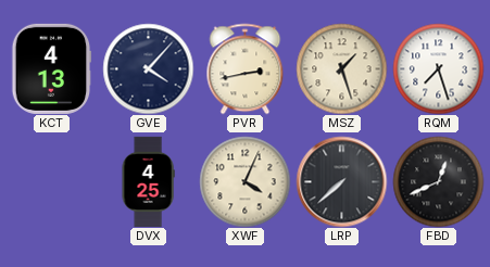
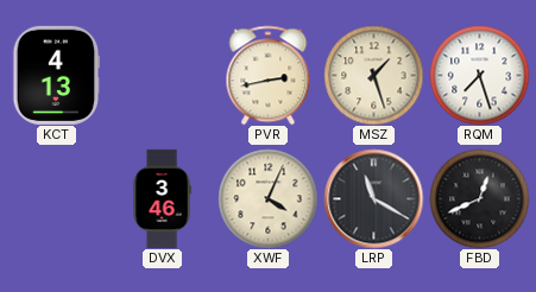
GVE: 4:07 -> none
DVX: 4:25 -> 3:46
LRP: 7:38 -> 11:20
